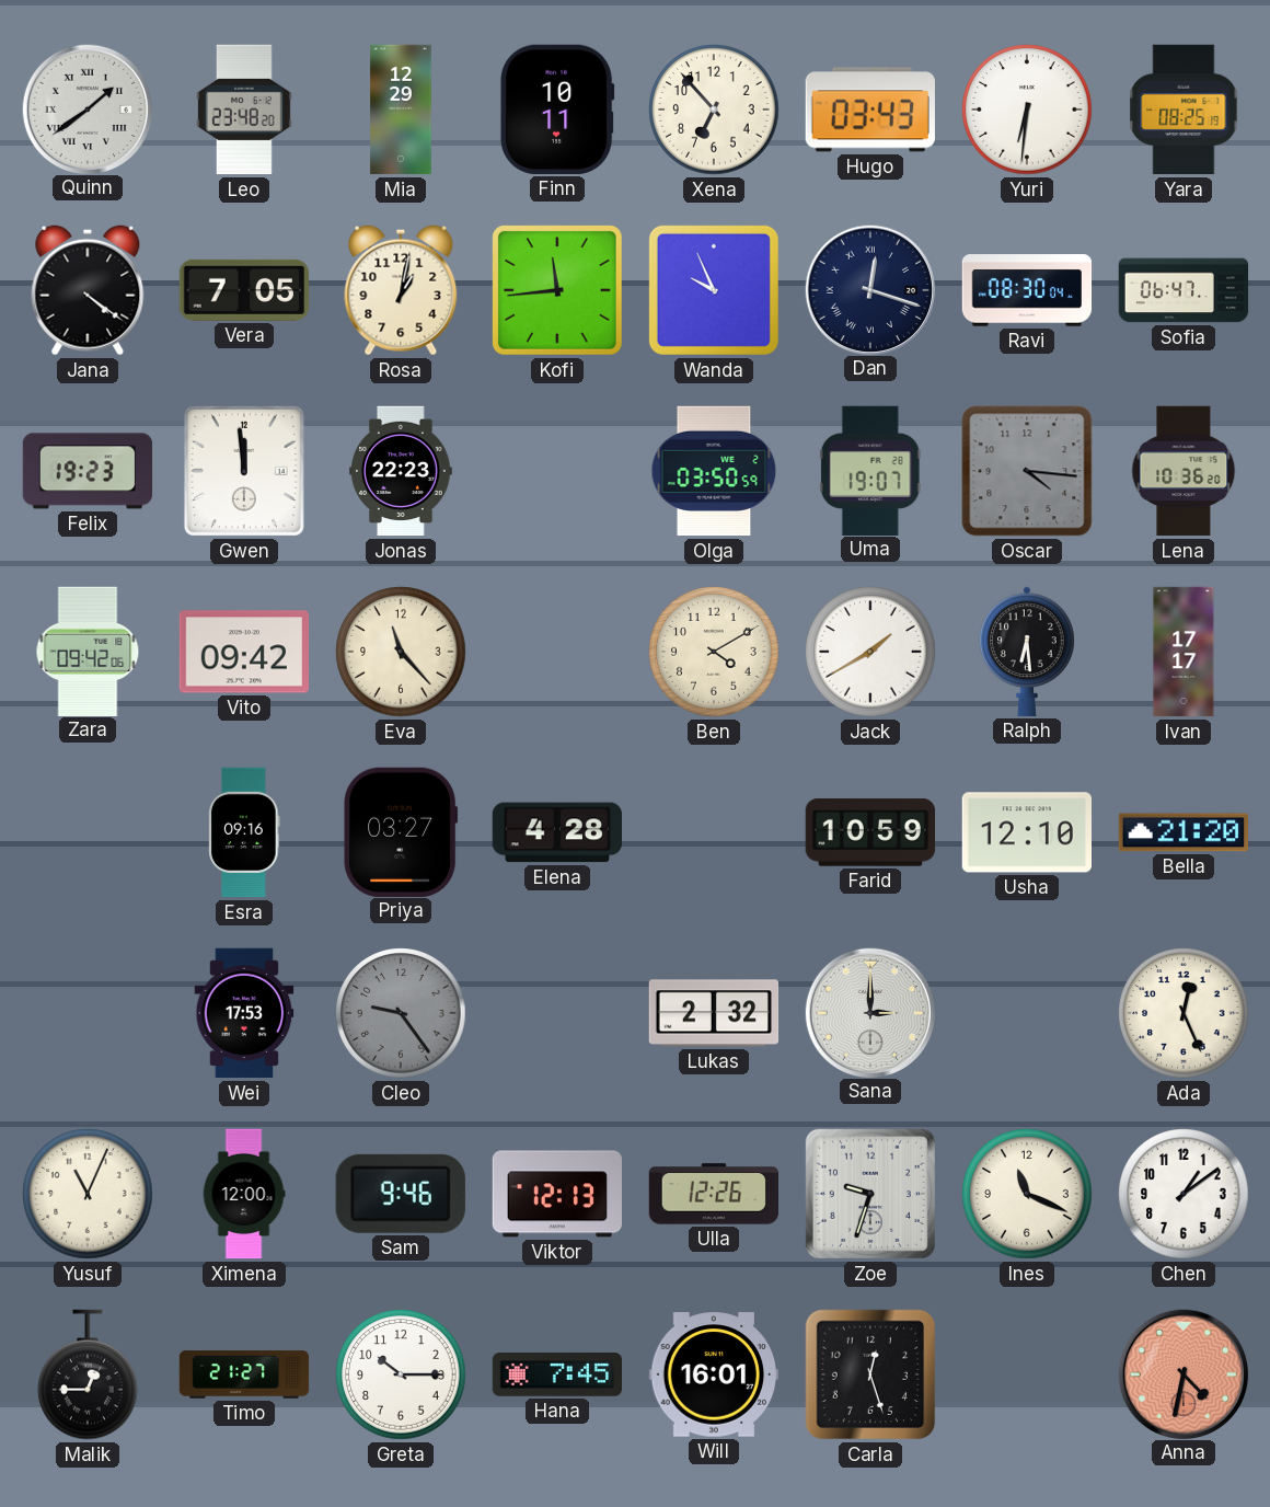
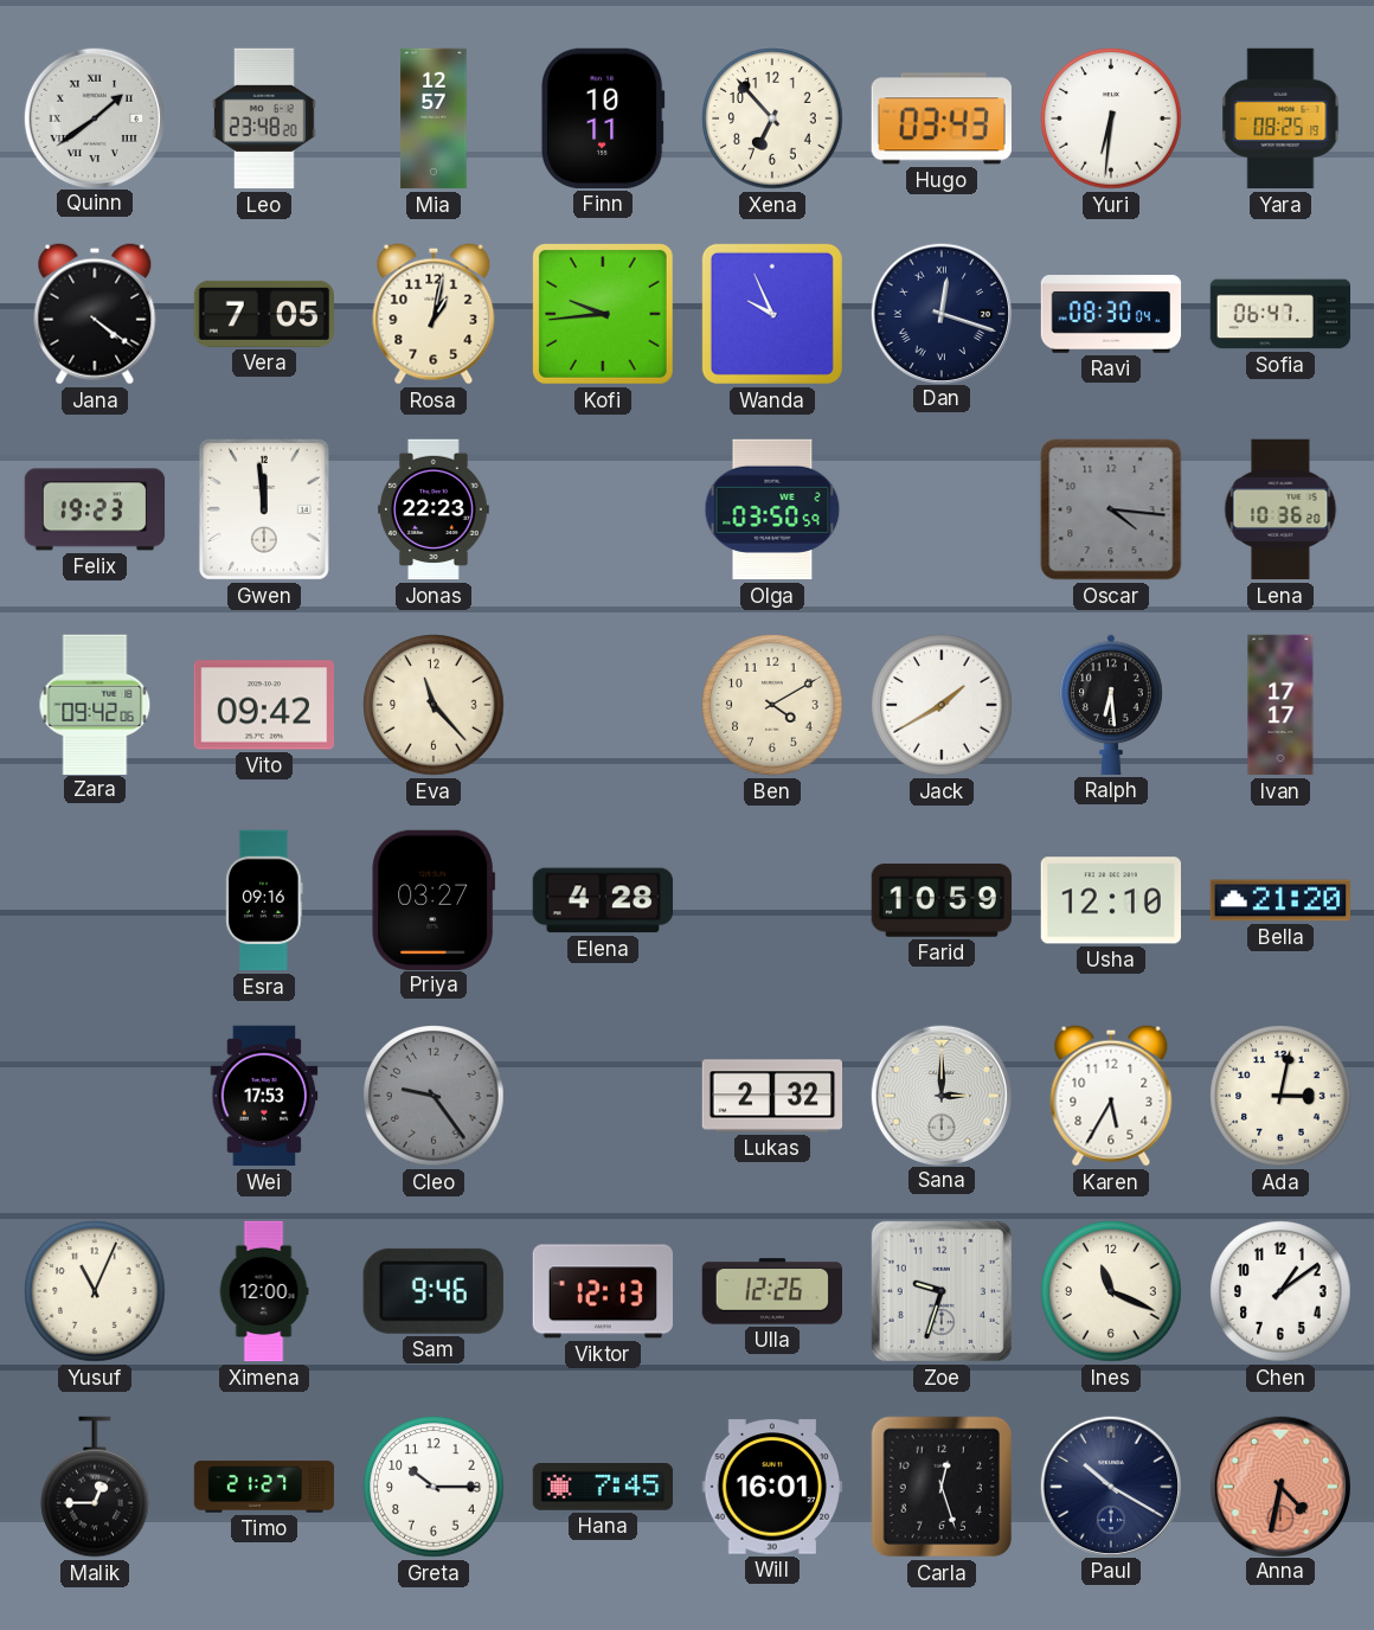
Mia: 12:29 -> 12:57
Kofi: 11:44 -> 9:44
Uma: 19:07 -> none
Karen: none -> 5:35
Ada: 12:26 -> 3:02
Paul: none -> 10:20
